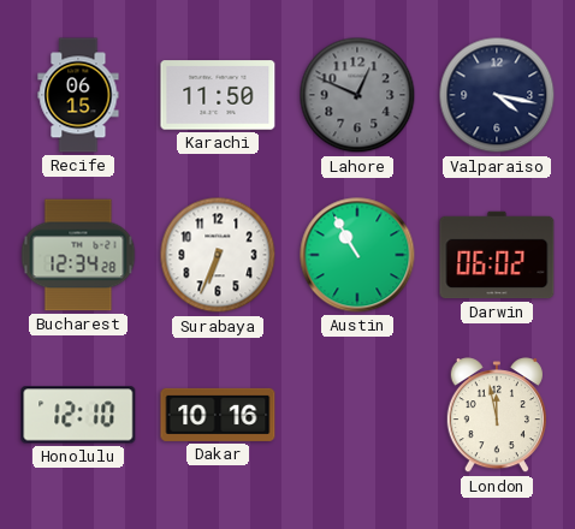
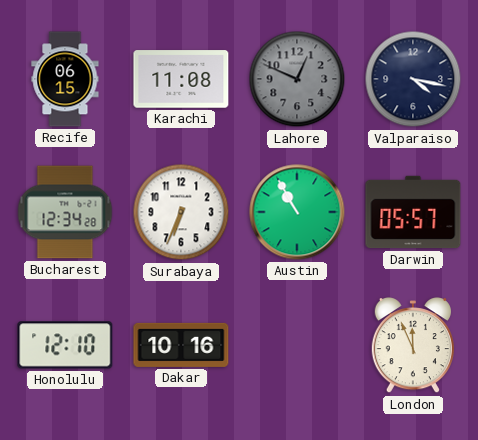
Karachi: 11:50 -> 11:08
Darwin: 06:02 -> 05:57
London: 11:58 -> 11:56
